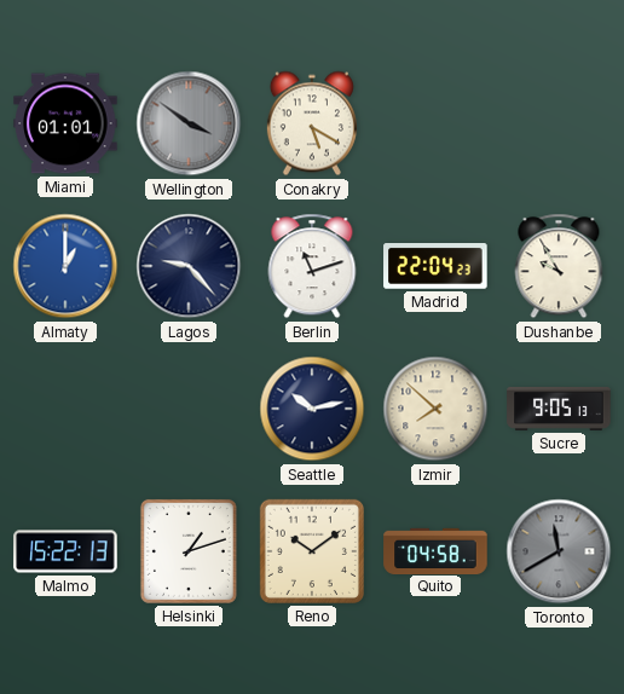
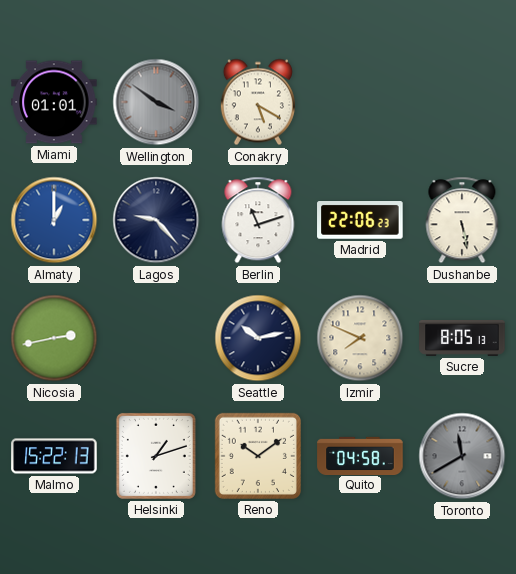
Madrid: 22:04 -> 22:06
Dushanbe: 9:55 -> 5:28
Nicosia: none -> 2:43
Izmir: 7:52 -> 7:49
Sucre: 9:05 -> 8:05
